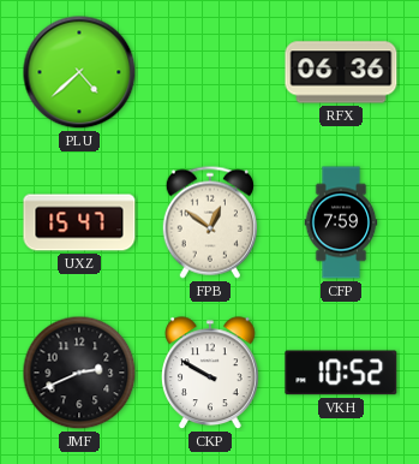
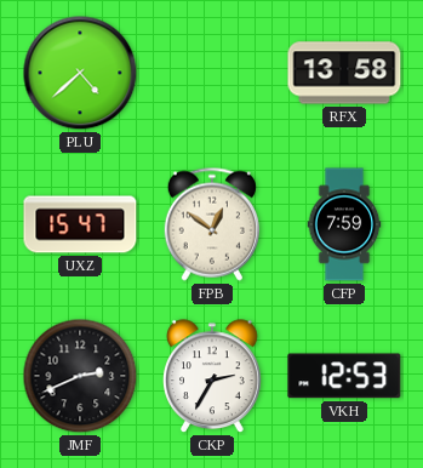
RFX: 06:36 -> 13:58
CKP: 9:50 -> 2:35
VKH: 10:52 -> 12:53
